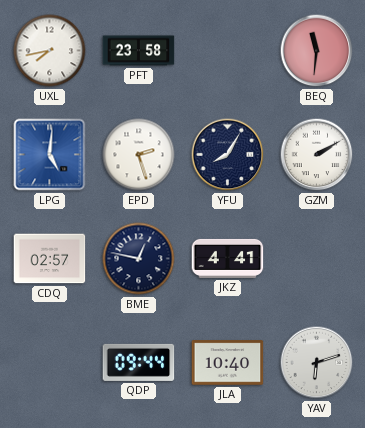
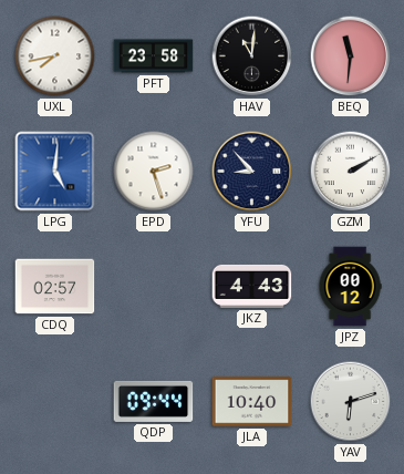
HAV: none -> 11:01
YFU: 8:05 -> 8:53
BME: 12:47 -> none
JKZ: 4:41 -> 4:43
JPZ: none -> 00:12
